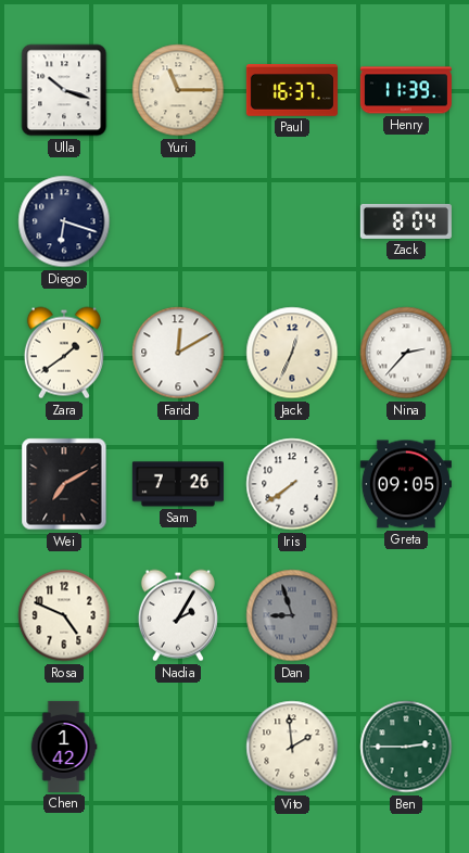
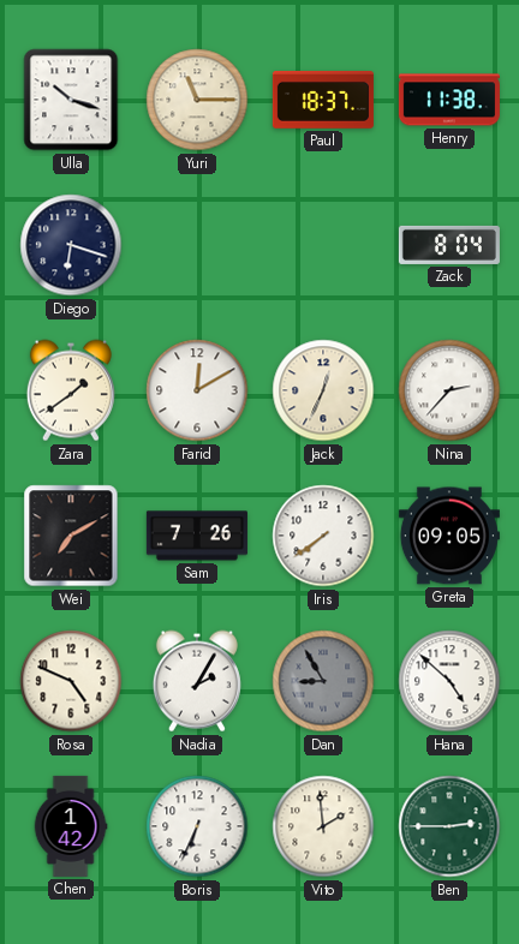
Paul: 16:37 -> 18:37
Henry: 11:39 -> 11:38
Dan: 8:57 -> 8:55
Hana: none -> 4:52
Boris: none -> 6:34
